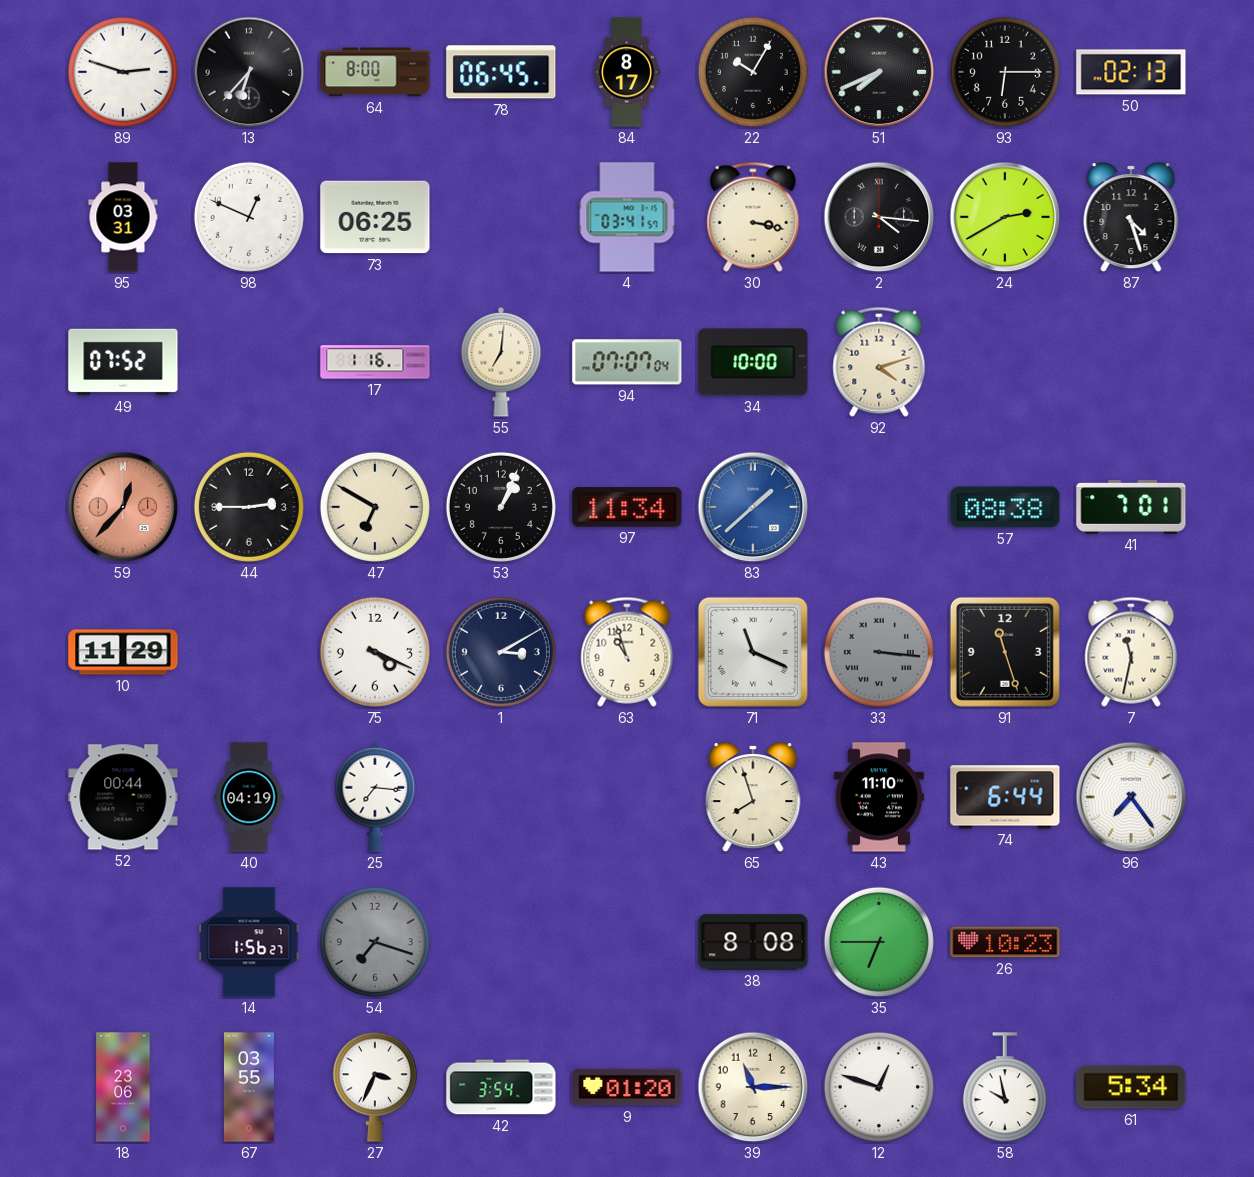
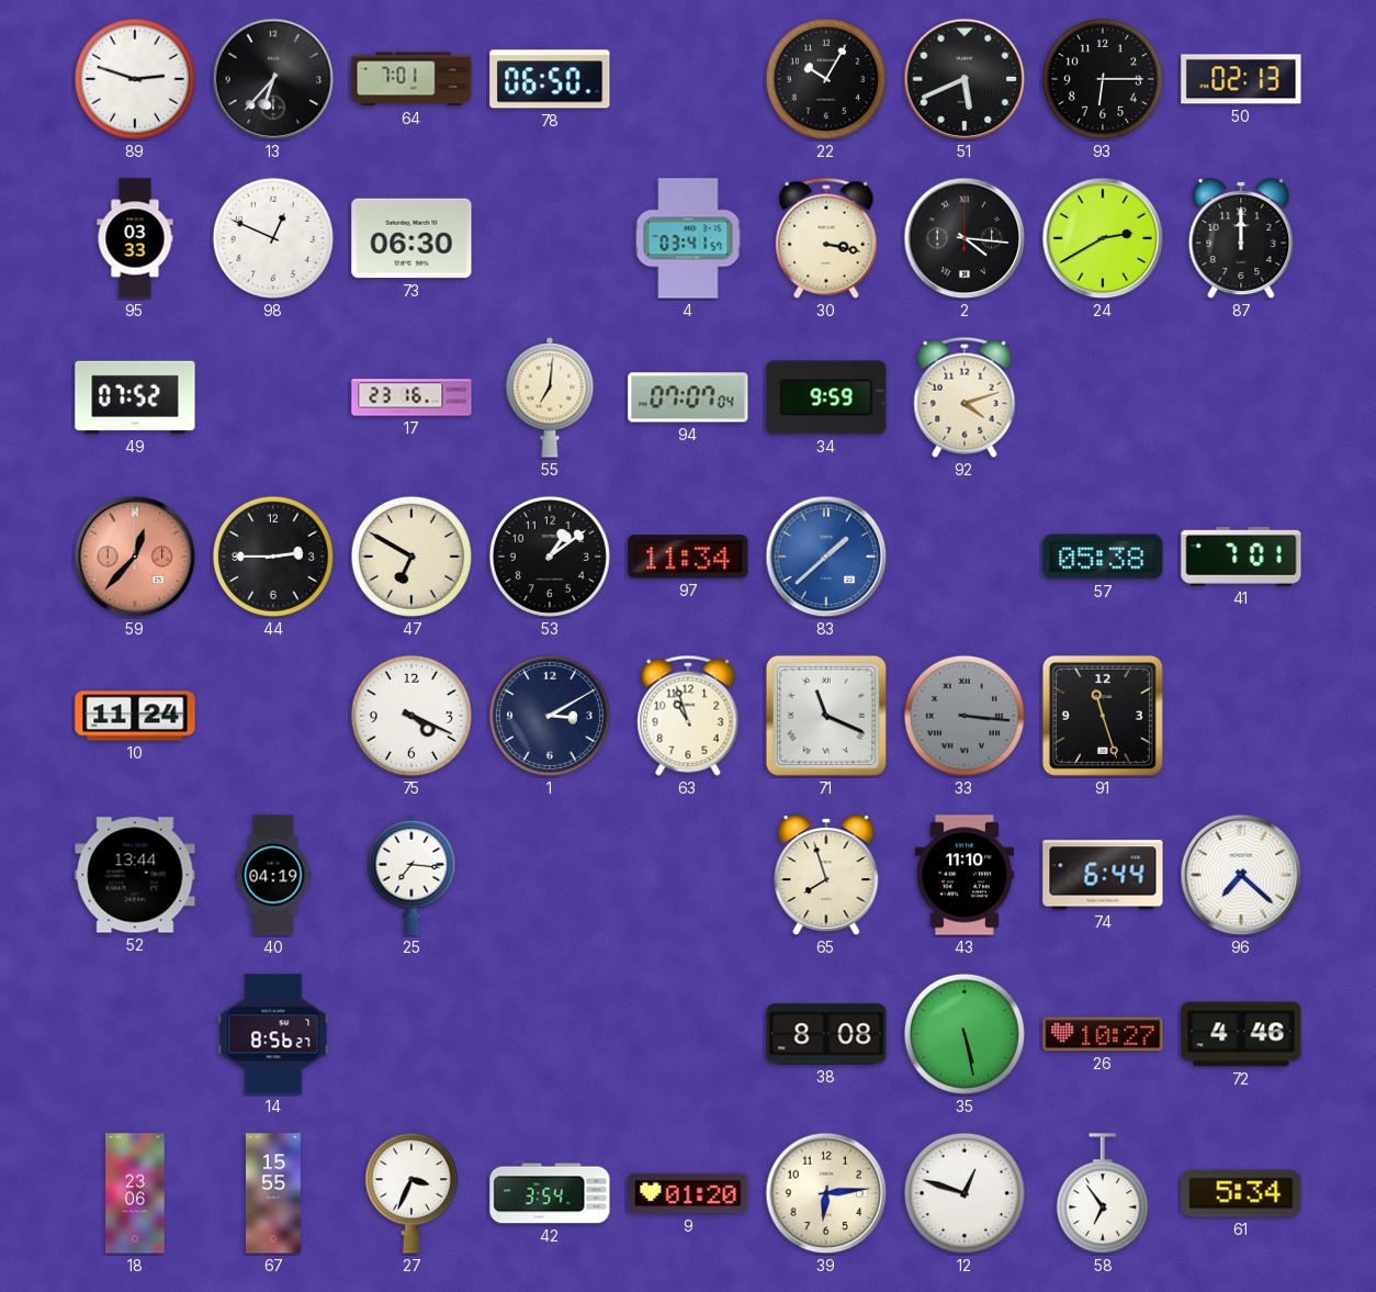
64: 8:00 -> 7:01
78: 06:45 -> 06:50
84: 8:17 -> none
51: 7:41 -> 5:41
95: 03:31 -> 03:33
73: 06:25 -> 06:30
87: 4:27 -> 12:00
17: 1:16 -> 23:16
34: 10:00 -> 9:59
53: 1:04 -> 1:09
57: 08:38 -> 05:38
10: 11:29 -> 11:24
7: 11:32 -> none
52: 00:44 -> 13:44
96: 7:24 -> 7:22
14: 1:56 -> 8:56
54: 7:18 -> none
35: 6:45 -> 5:28
26: 10:23 -> 10:27
72: none -> 4:46
67: 03:55 -> 15:55
39: 11:15 -> 6:14
58: 9:58 -> 6:54
